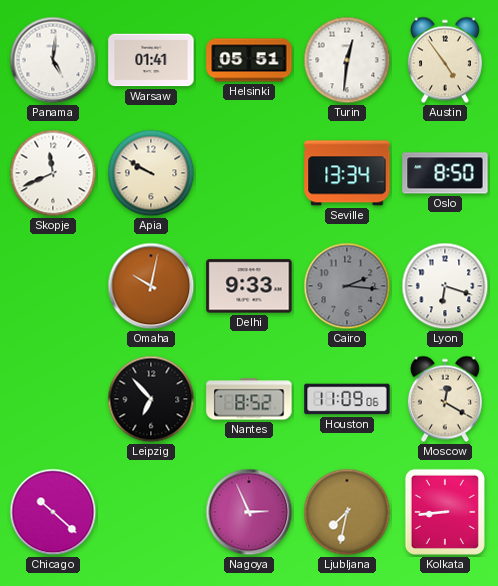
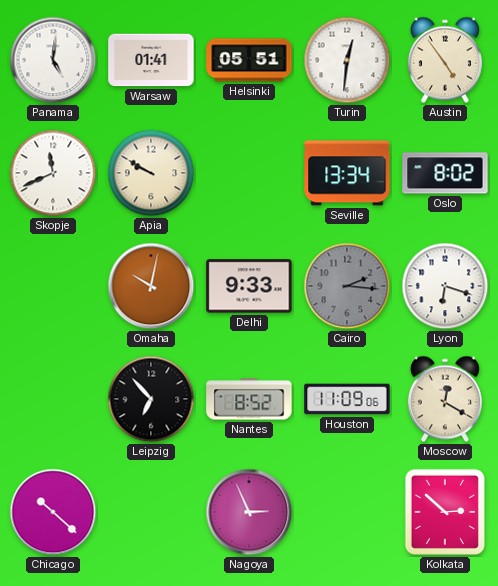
Oslo: 8:50 -> 8:02
Ljubljana: 7:32 -> none
Kolkata: 8:44 -> 2:52
